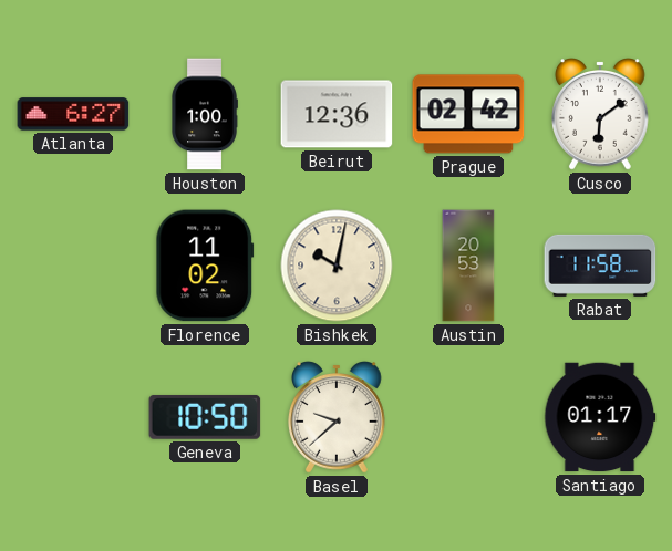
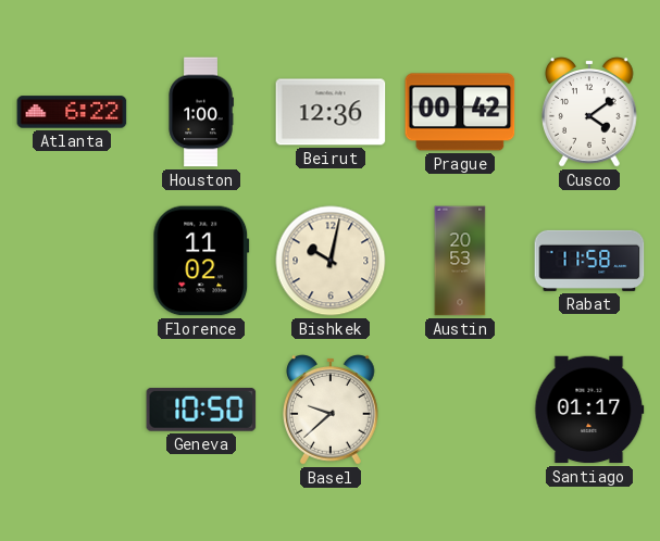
Atlanta: 6:27 -> 6:22
Prague: 02:42 -> 00:42
Cusco: 6:09 -> 4:09
